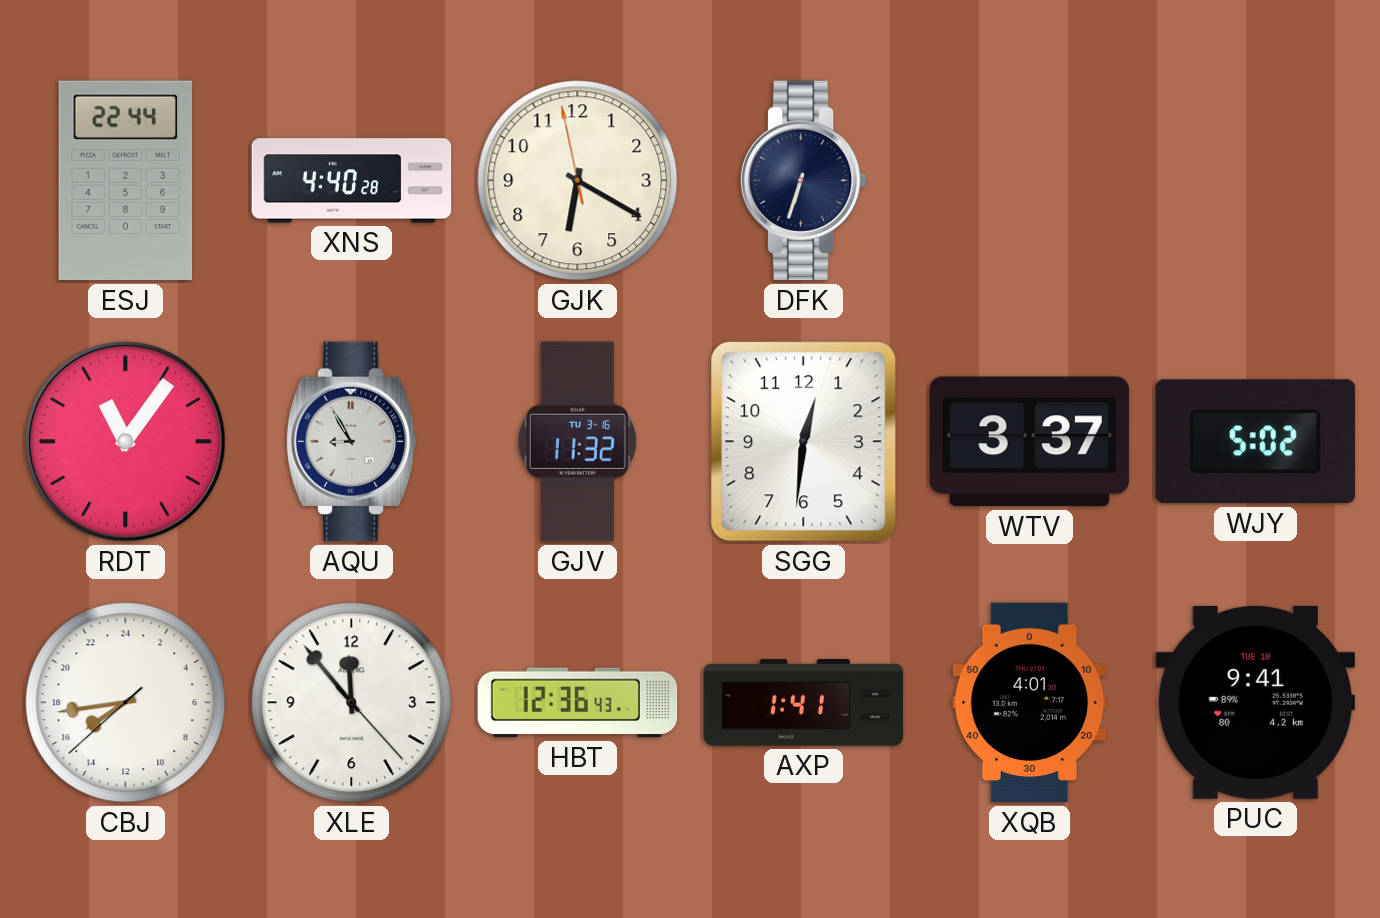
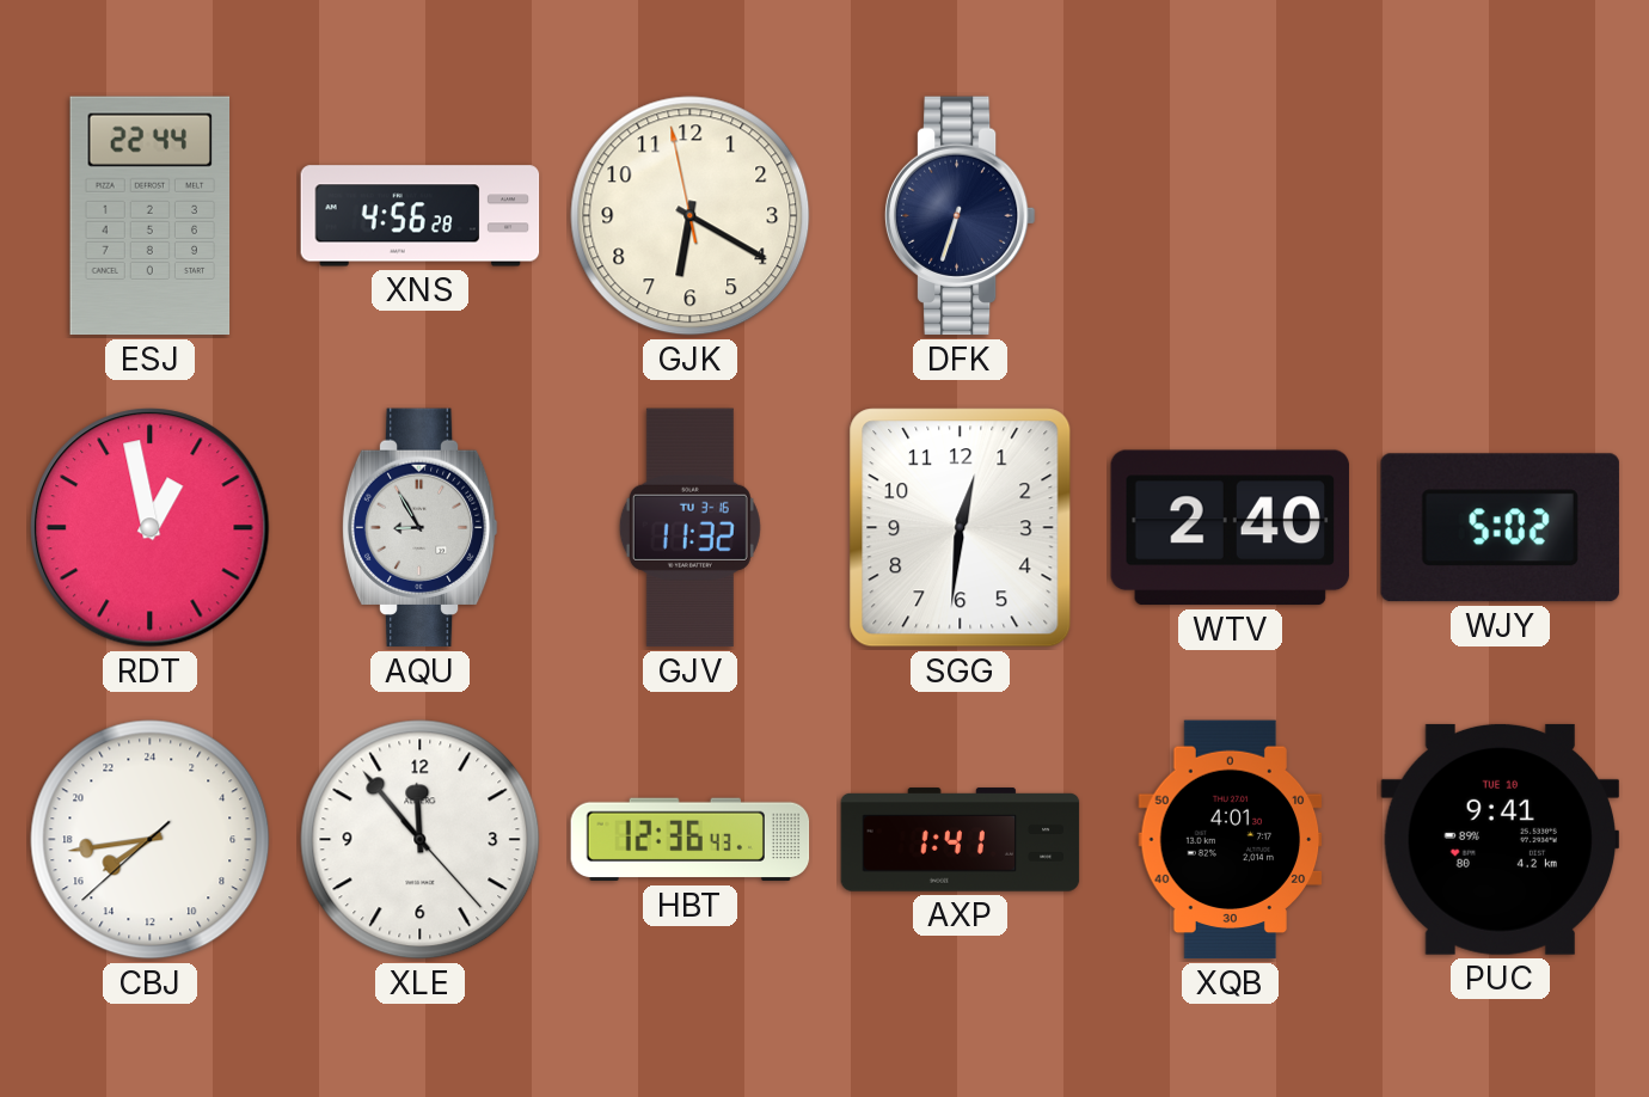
XNS: 4:40 -> 4:56
RDT: 11:06 -> 12:58
WTV: 3:37 -> 2:40
